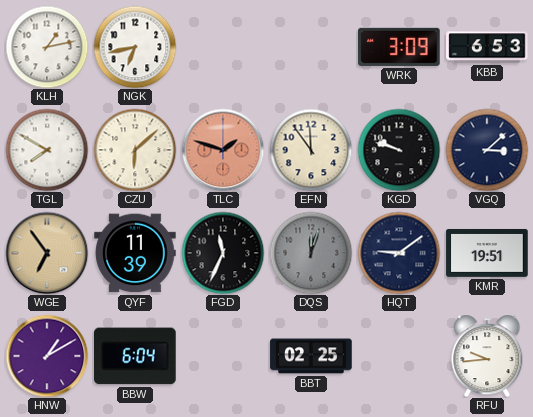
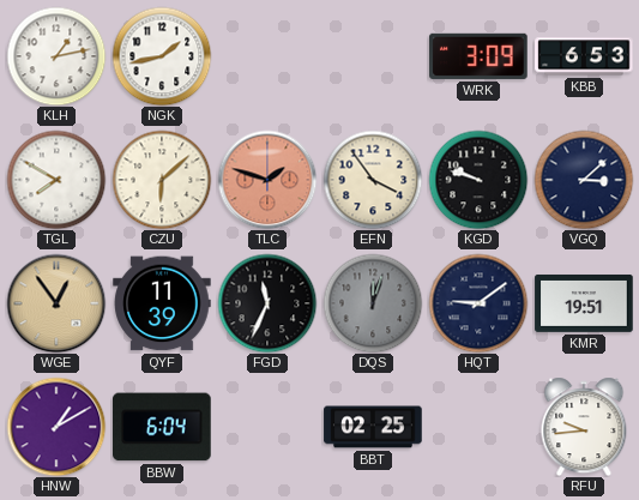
NGK: 6:43 -> 1:43
EFN: 11:54 -> 3:54
WGE: 6:54 -> 12:54
